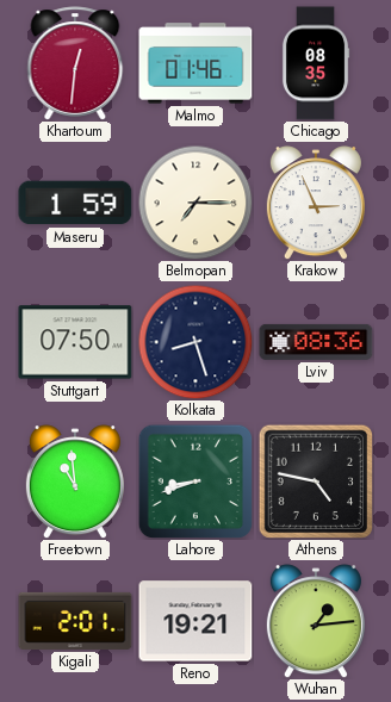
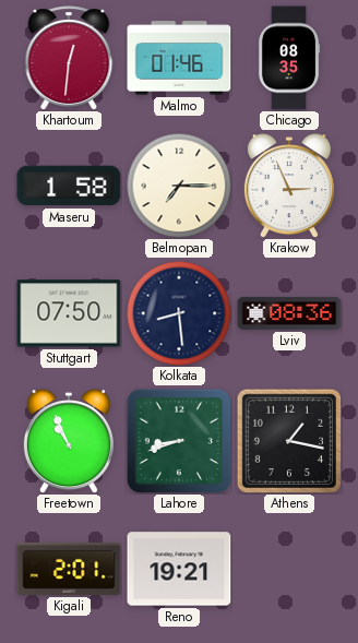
Maseru: 1:59 -> 1:58
Kolkata: 8:27 -> 8:29
Freetown: 10:59 -> 10:56
Athens: 4:47 -> 1:17
Wuhan: 1:14 -> none
